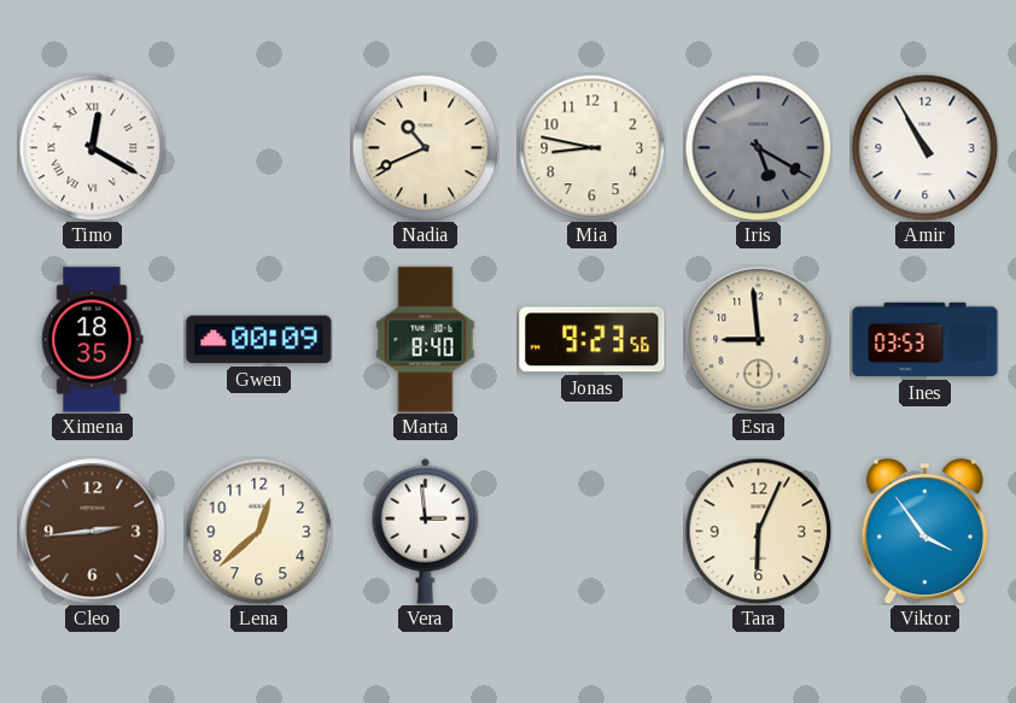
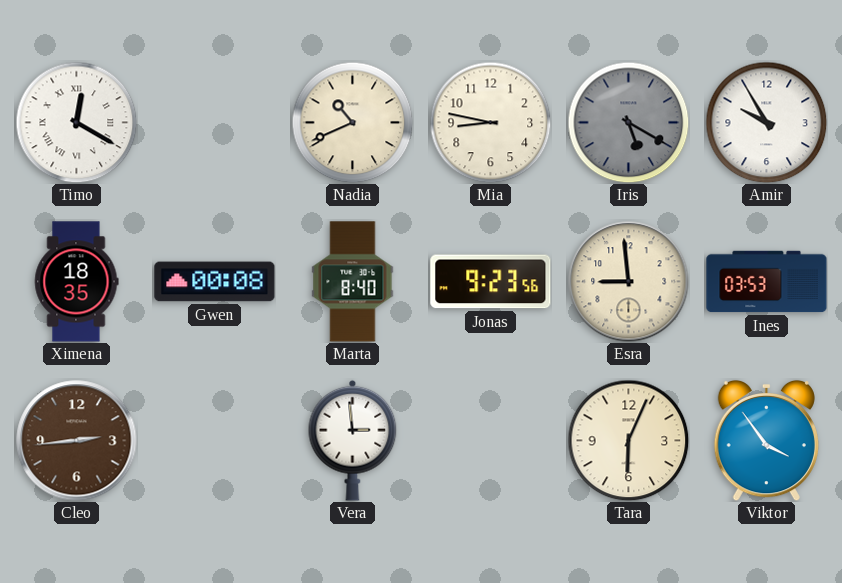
Amir: 10:55 -> 9:55
Gwen: 00:09 -> 00:08
Lena: 12:38 -> none
